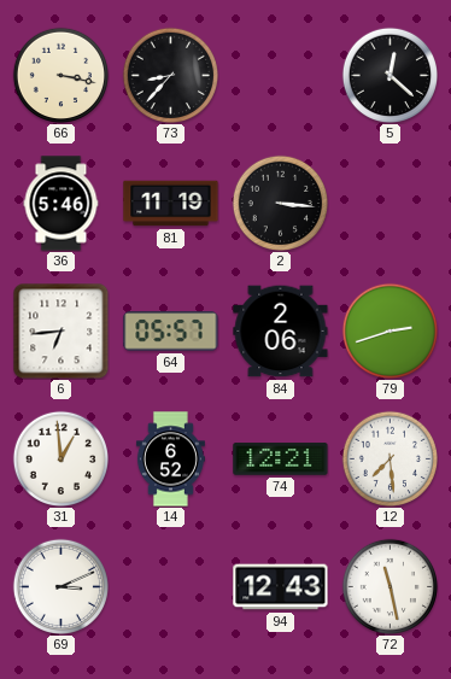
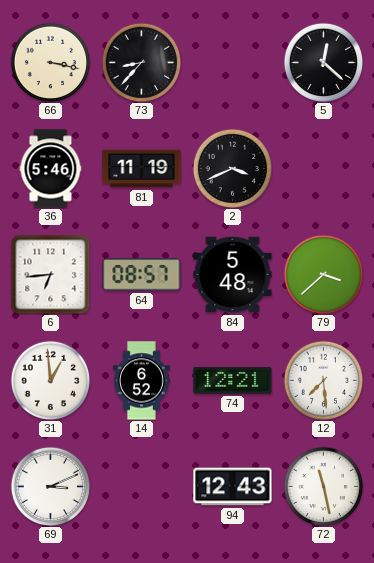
2: 3:16 -> 3:41
64: 05:57 -> 08:57
84: 2:06 -> 5:48
79: 2:42 -> 3:38
